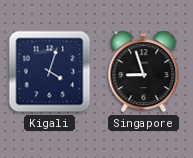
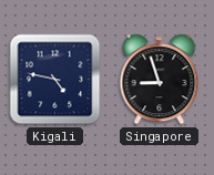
Kigali: 4:03 -> 4:47
